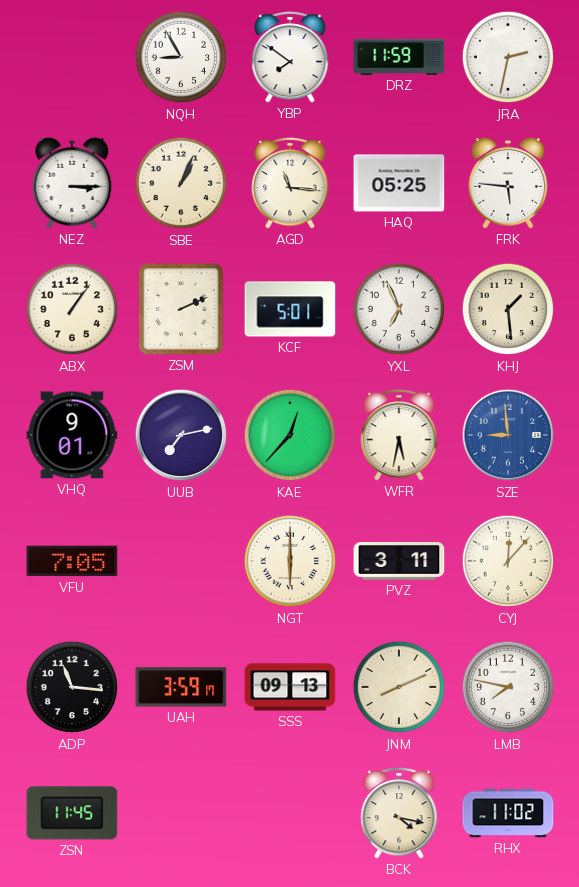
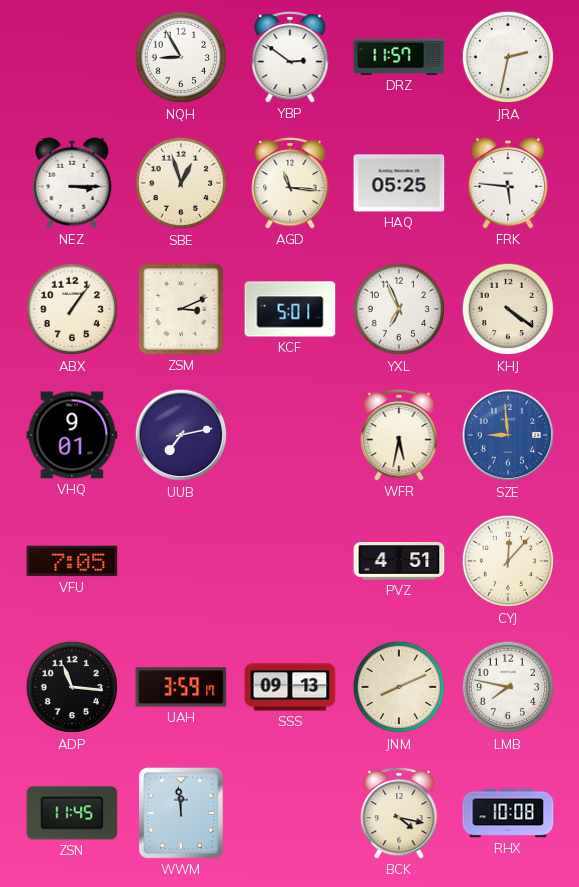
YBP: 7:51 -> 2:51
DRZ: 11:59 -> 11:57
SBE: 1:04 -> 12:57
ZSM: 2:11 -> 3:11
KHJ: 1:29 -> 4:21
KAE: 12:37 -> none
NGT: 6:00 -> none
PVZ: 3:11 -> 4:51
WWM: none -> 11:59
RHX: 11:02 -> 10:08
